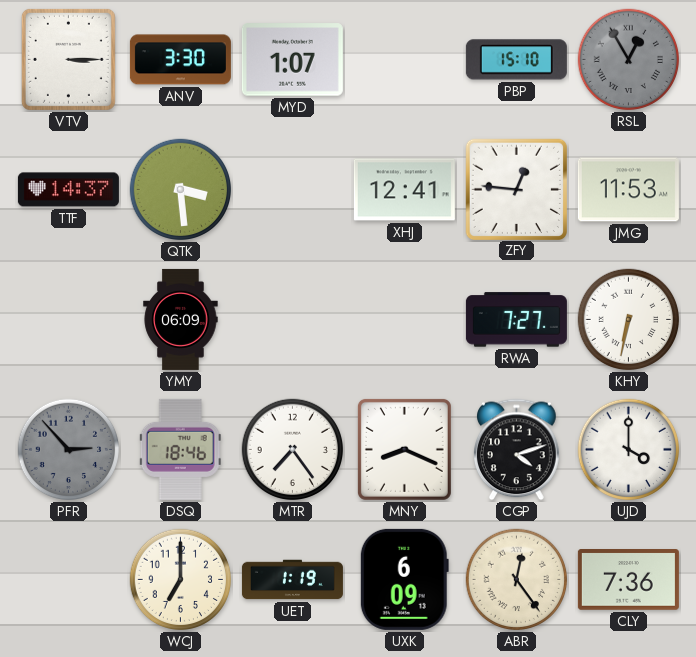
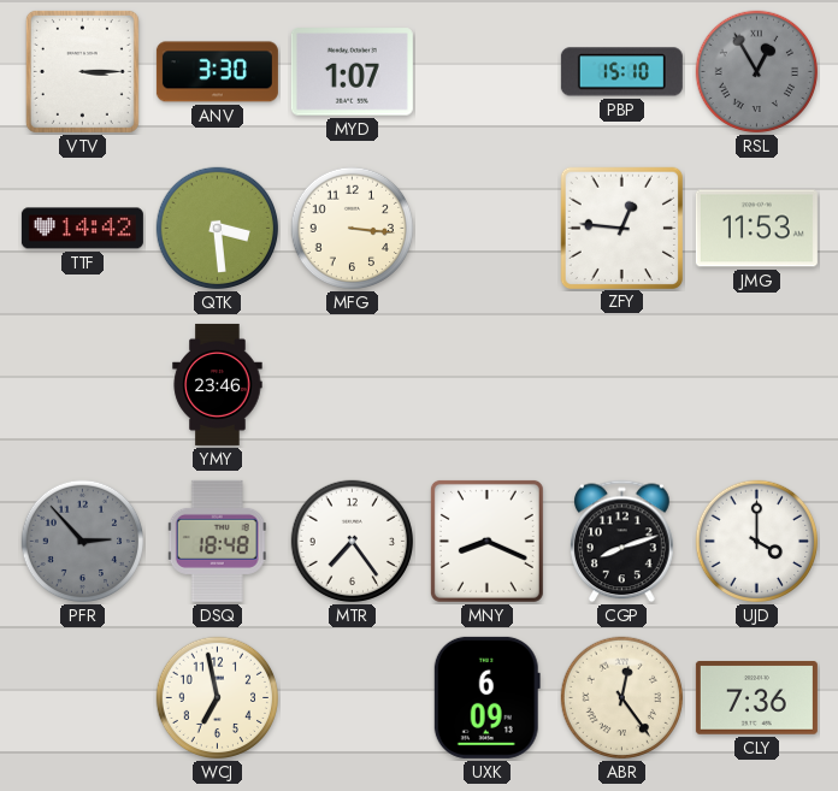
TTF: 14:37 -> 14:42
MFG: none -> 3:16
XHJ: 12:41 -> none
YMY: 06:09 -> 23:46
RWA: 7:27 -> none
KHY: 6:32 -> none
DSQ: 18:46 -> 18:48
CGP: 4:12 -> 8:12
WCJ: 7:00 -> 6:58
UET: 1:19 -> none
